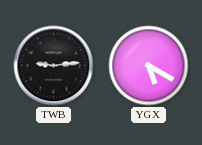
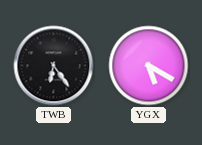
TWB: 9:14 -> 6:24
